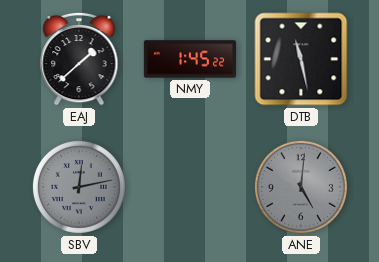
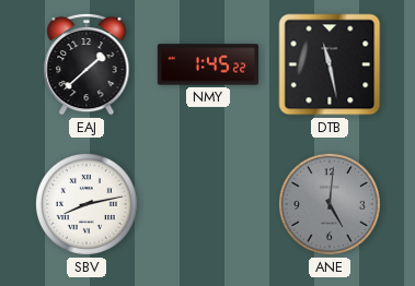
SBV: 12:13 -> 8:13
SBV dial: grey -> white
